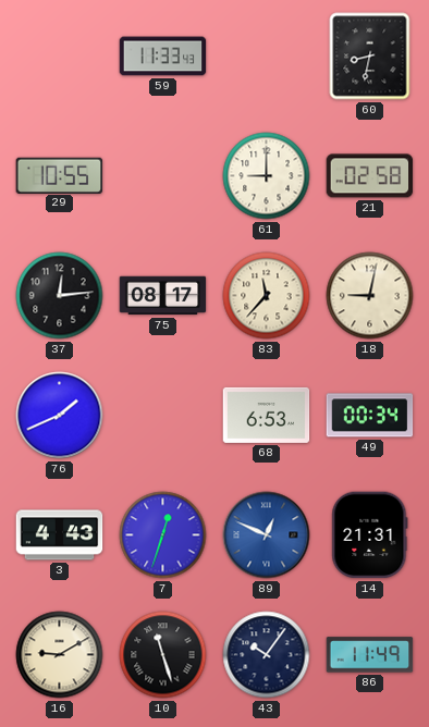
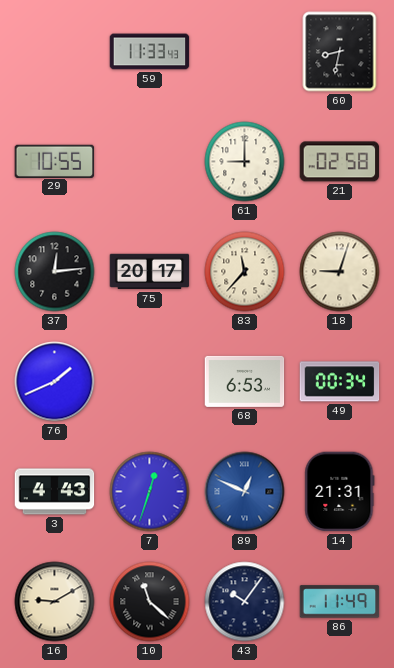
75: 08:17 -> 20:17
18: 9:02 -> 9:03
10: 11:27 -> 11:22
